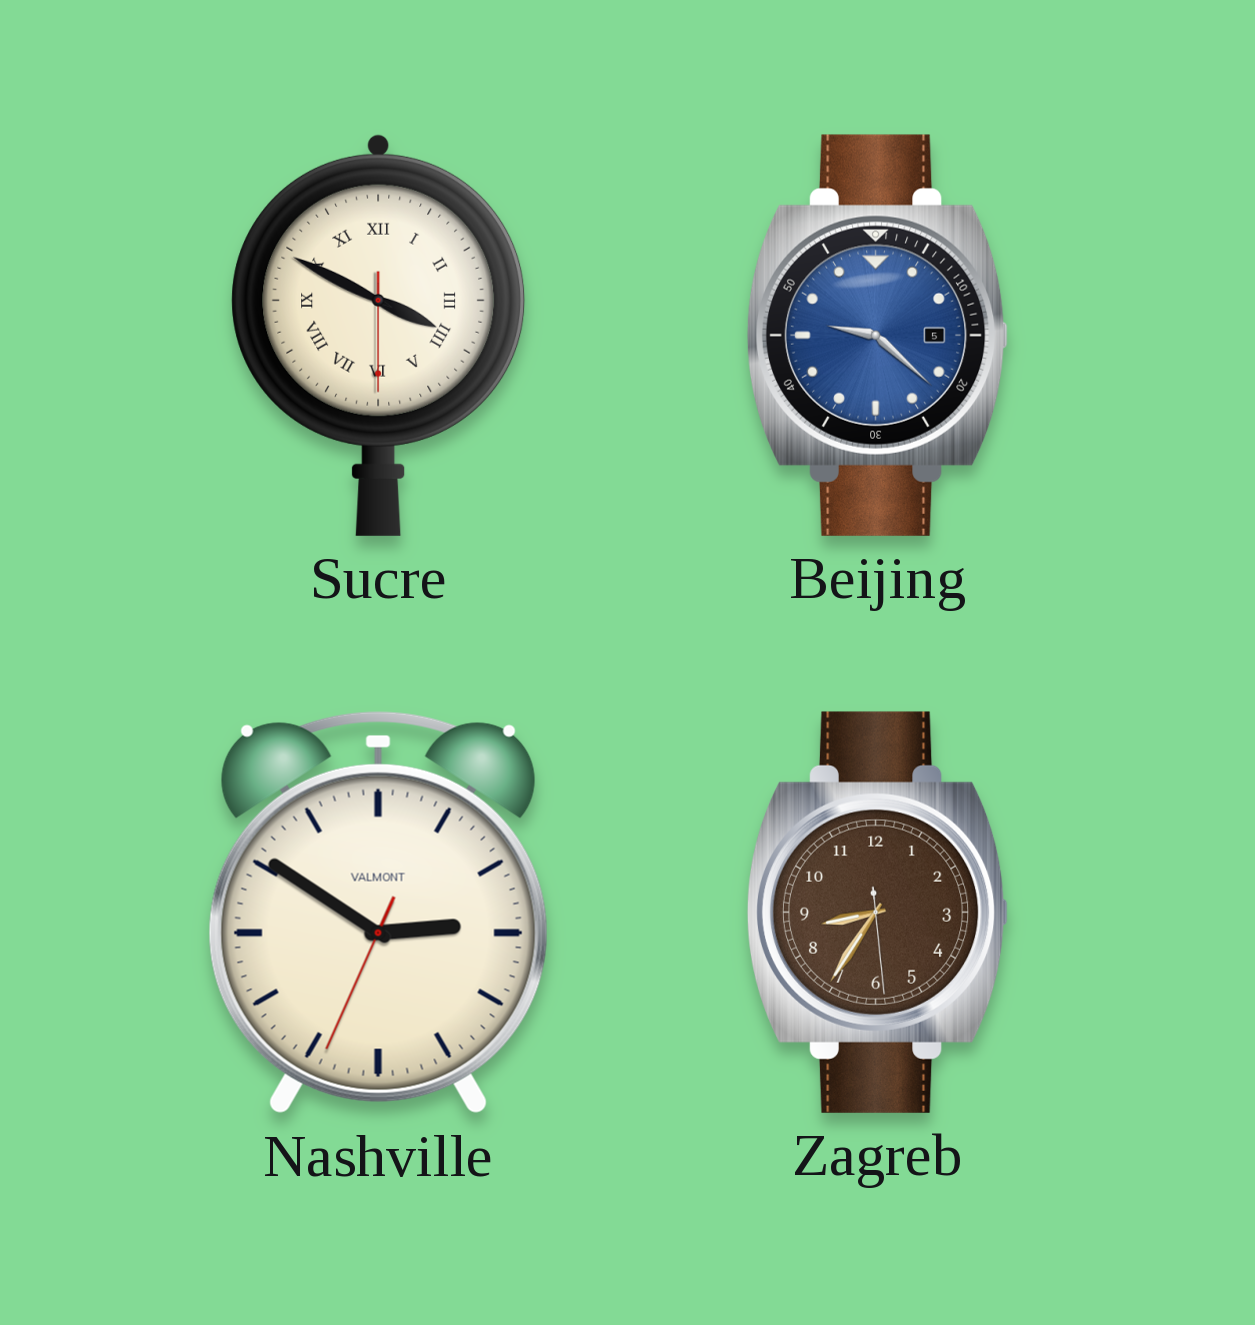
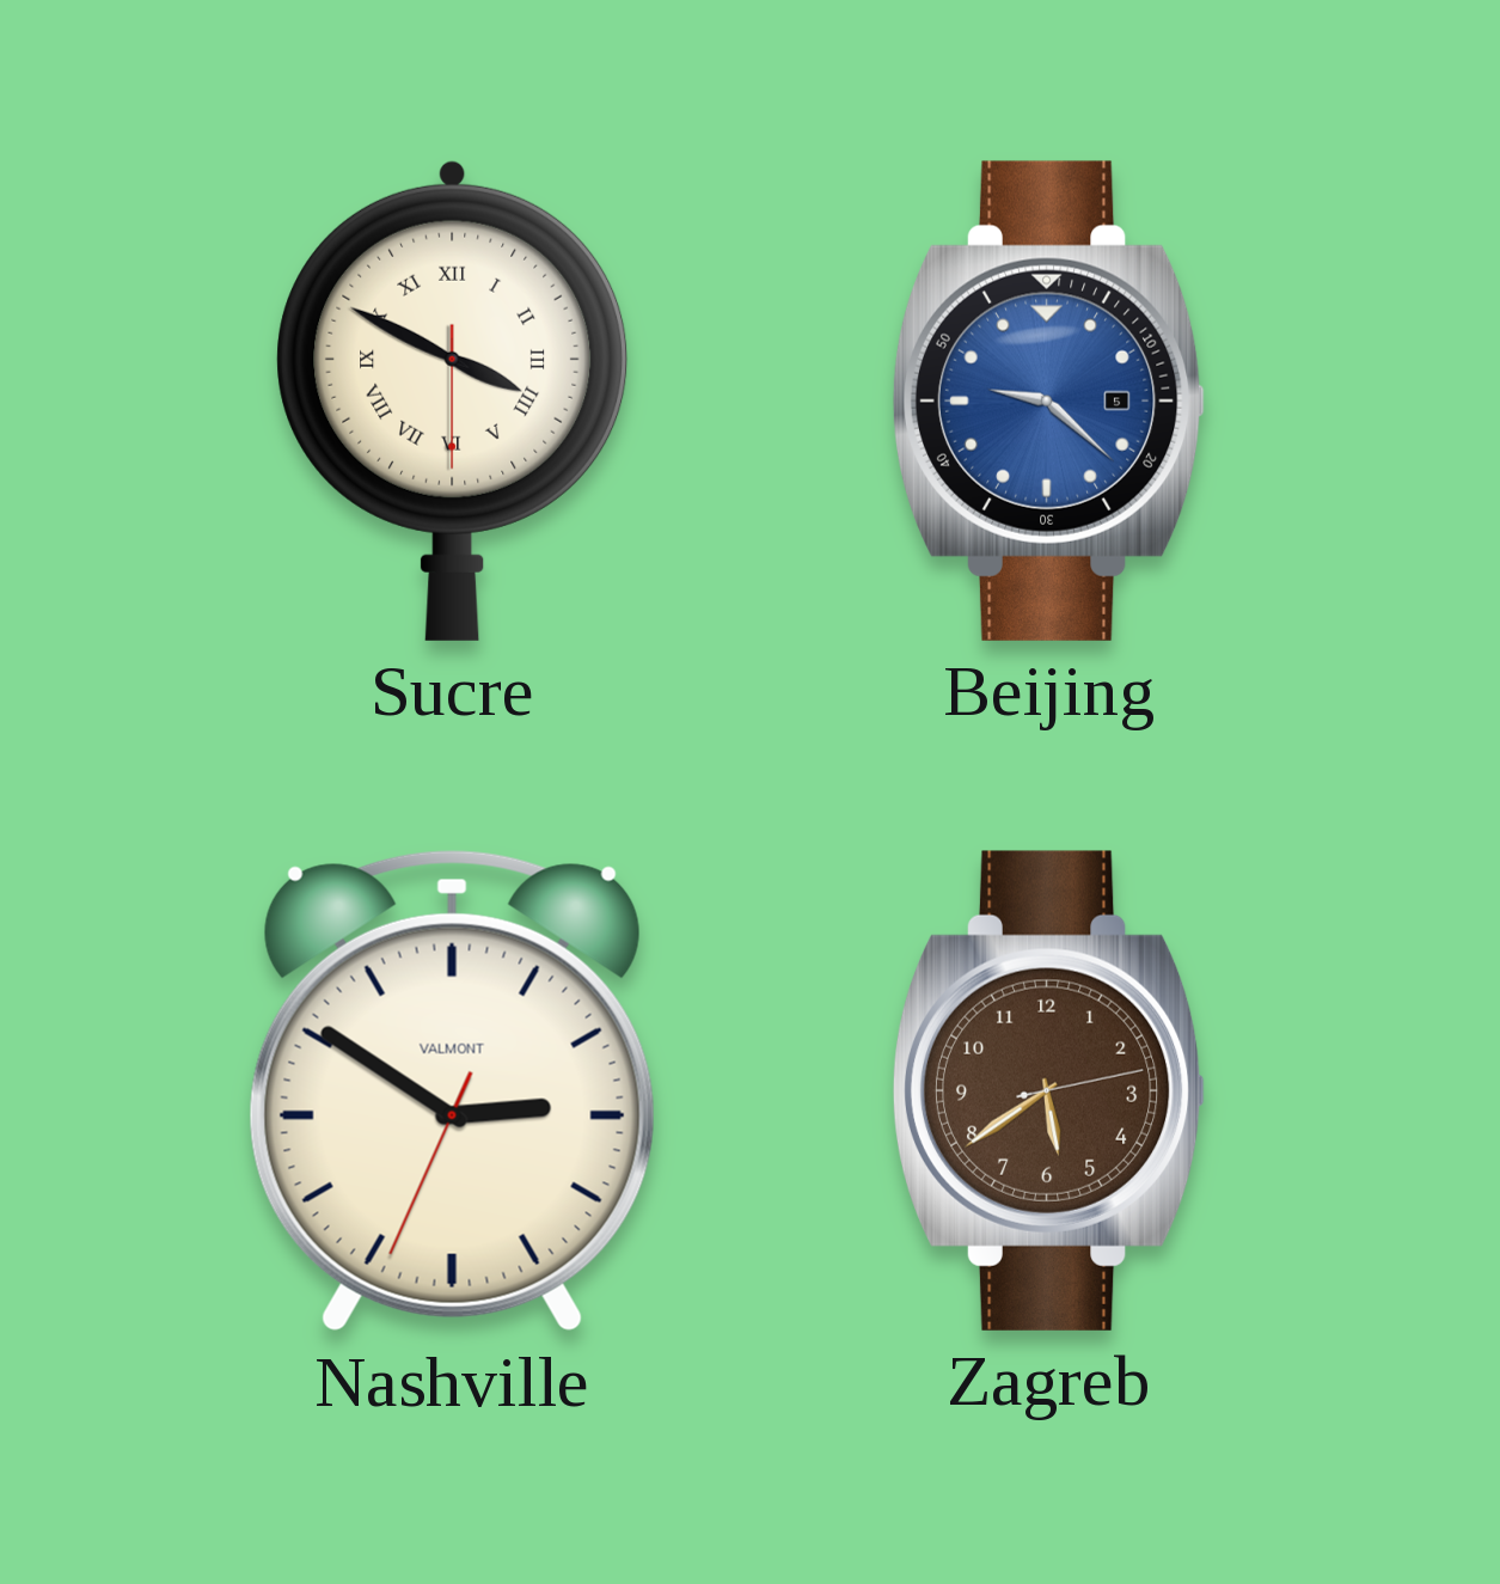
Zagreb: 8:35 -> 5:39
